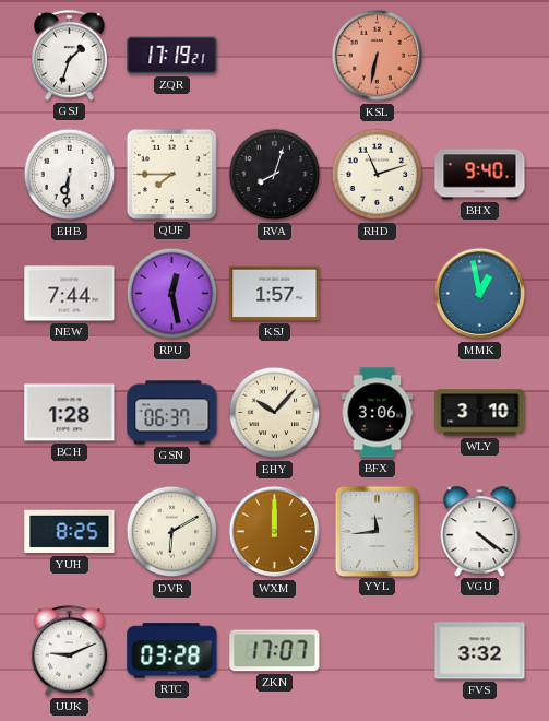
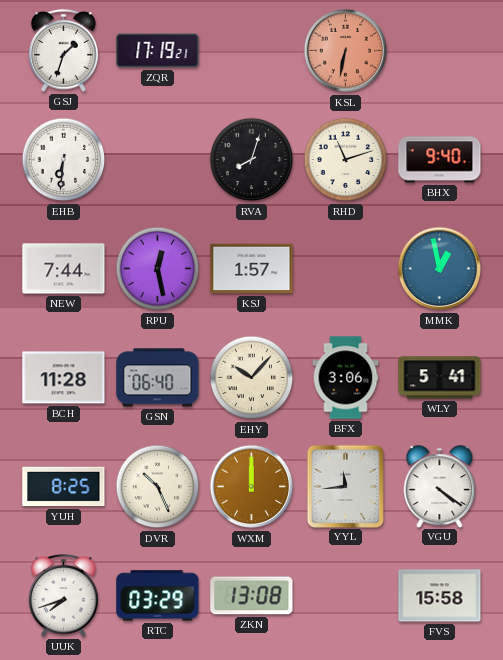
QUF: 7:45 -> none
BCH: 1:28 -> 11:28
GSN: 06:37 -> 06:40
WLY: 3:10 -> 5:41
DVR: 6:10 -> 10:26
UUK: 9:11 -> 7:42
RTC: 03:28 -> 03:29
ZKN: 17:07 -> 13:08
FVS: 3:32 -> 15:58
